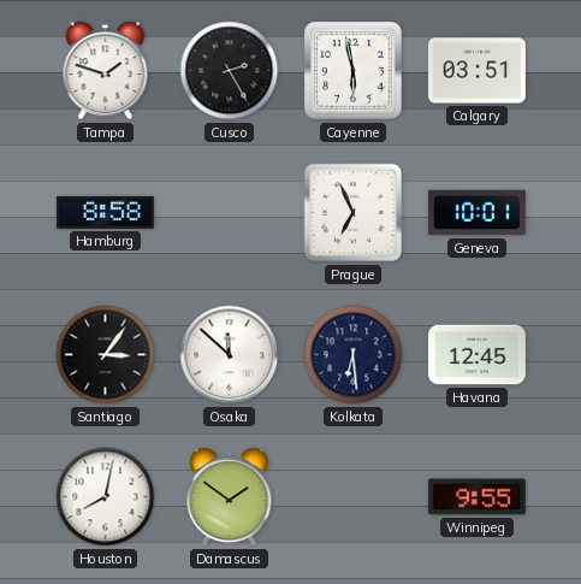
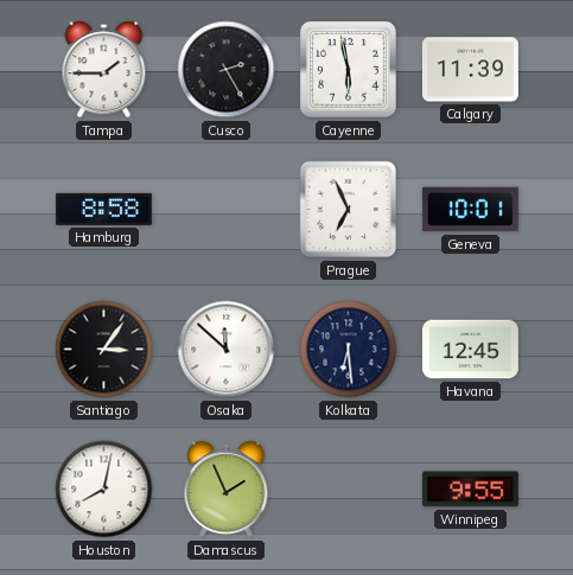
Tampa: 1:48 -> 1:45
Calgary: 03:51 -> 11:39
Damascus: 1:51 -> 1:56
